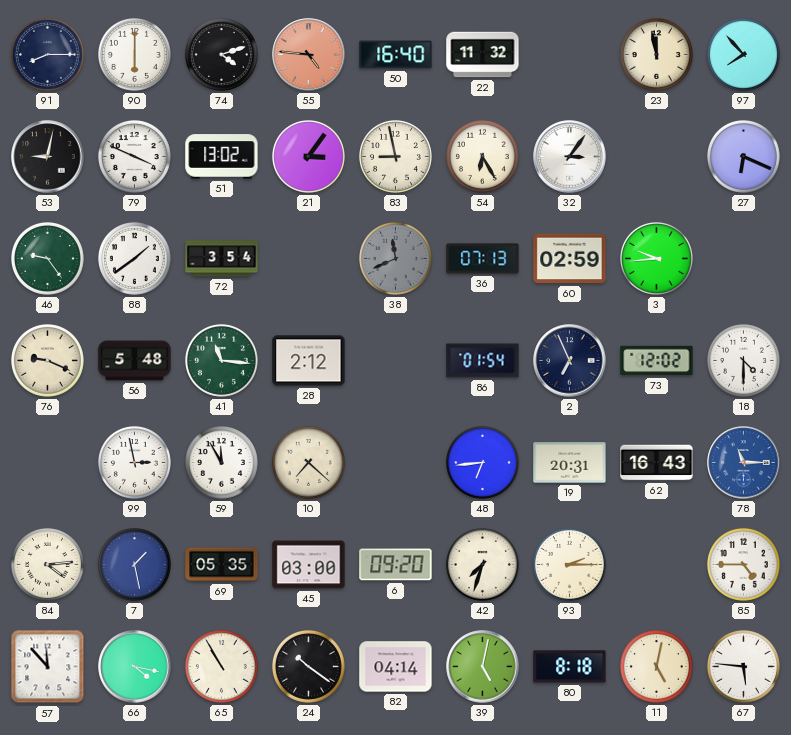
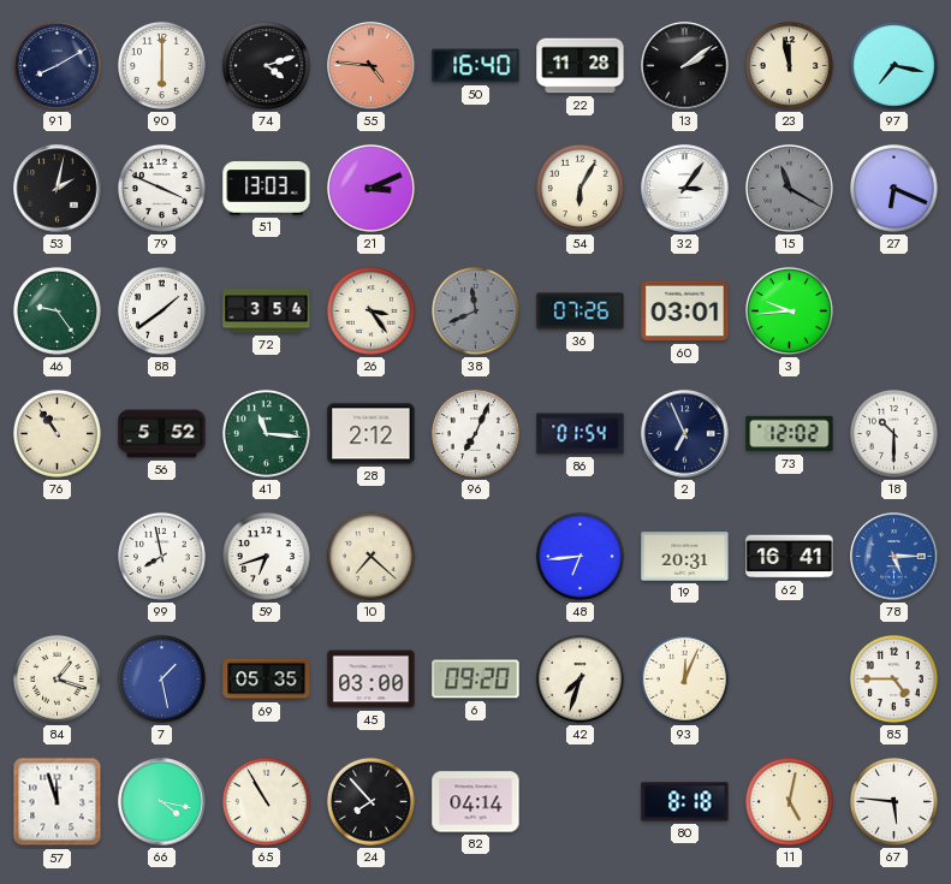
91: 8:15 -> 8:10
22: 11:32 -> 11:28
13: none -> 2:09
97: 7:53 -> 7:17
53: 9:02 -> 2:02
51: 13:02 -> 13:03
21: 3:06 -> 3:11
83: 8:58 -> none
54: 6:25 -> 6:05
15: none -> 11:20
26: none -> 3:24
36: 07:13 -> 07:26
60: 02:59 -> 03:01
76: 9:19 -> 10:54
56: 5:48 -> 5:52
96: none -> 7:04
18: 4:30 -> 10:30
99: 2:58 -> 7:58
59: 11:55 -> 6:42
62: 16:43 -> 16:41
78: 11:15 -> 5:15
84: 4:14 -> 1:18
93: 2:15 -> 12:04
57: 11:53 -> 11:57
24: 10:21 -> 7:53
39: 5:02 -> none
